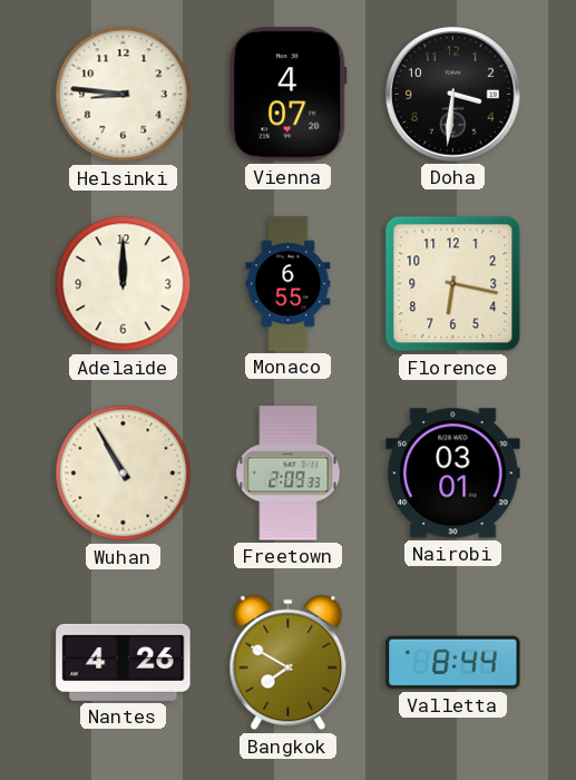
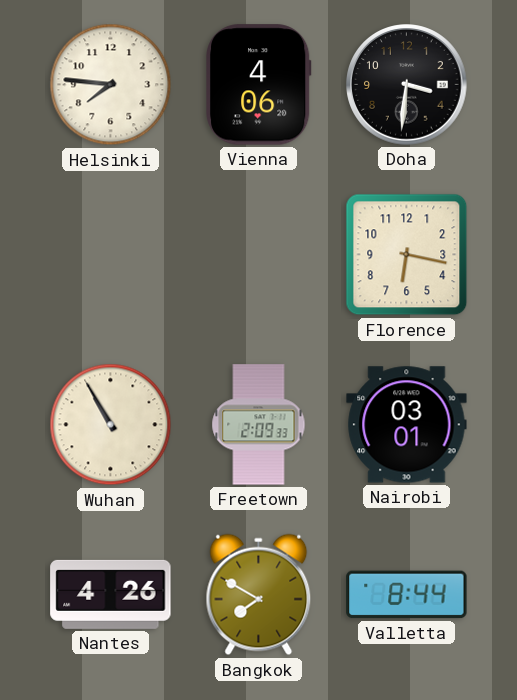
Helsinki: 8:46 -> 7:46
Vienna: 4:07 -> 4:06
Adelaide: 12:00 -> none
Monaco: 6:55 -> none
